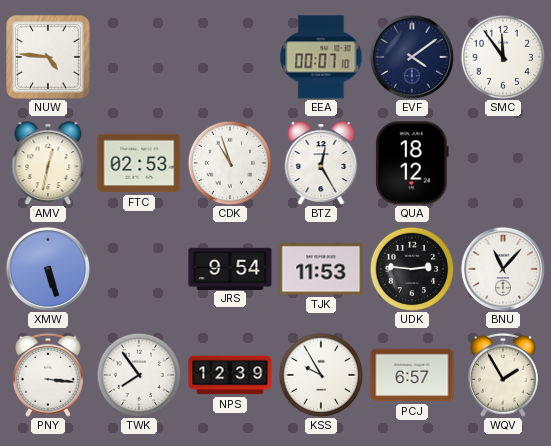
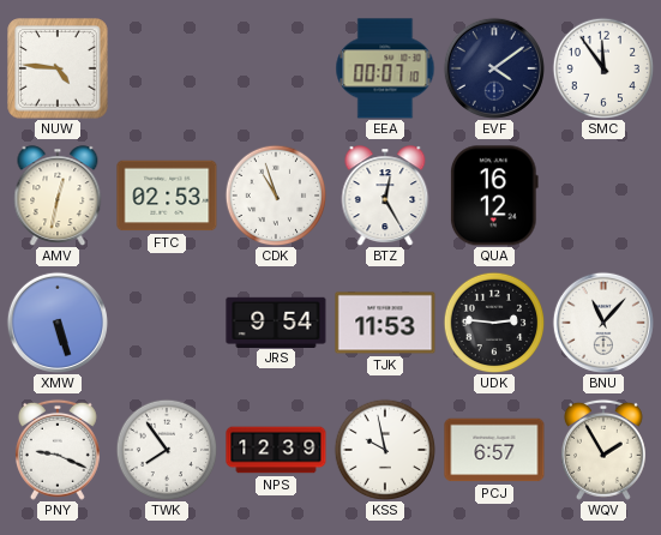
QUA: 18:12 -> 16:12
PNY: 3:16 -> 9:19
KSS: 9:55 -> 9:58
